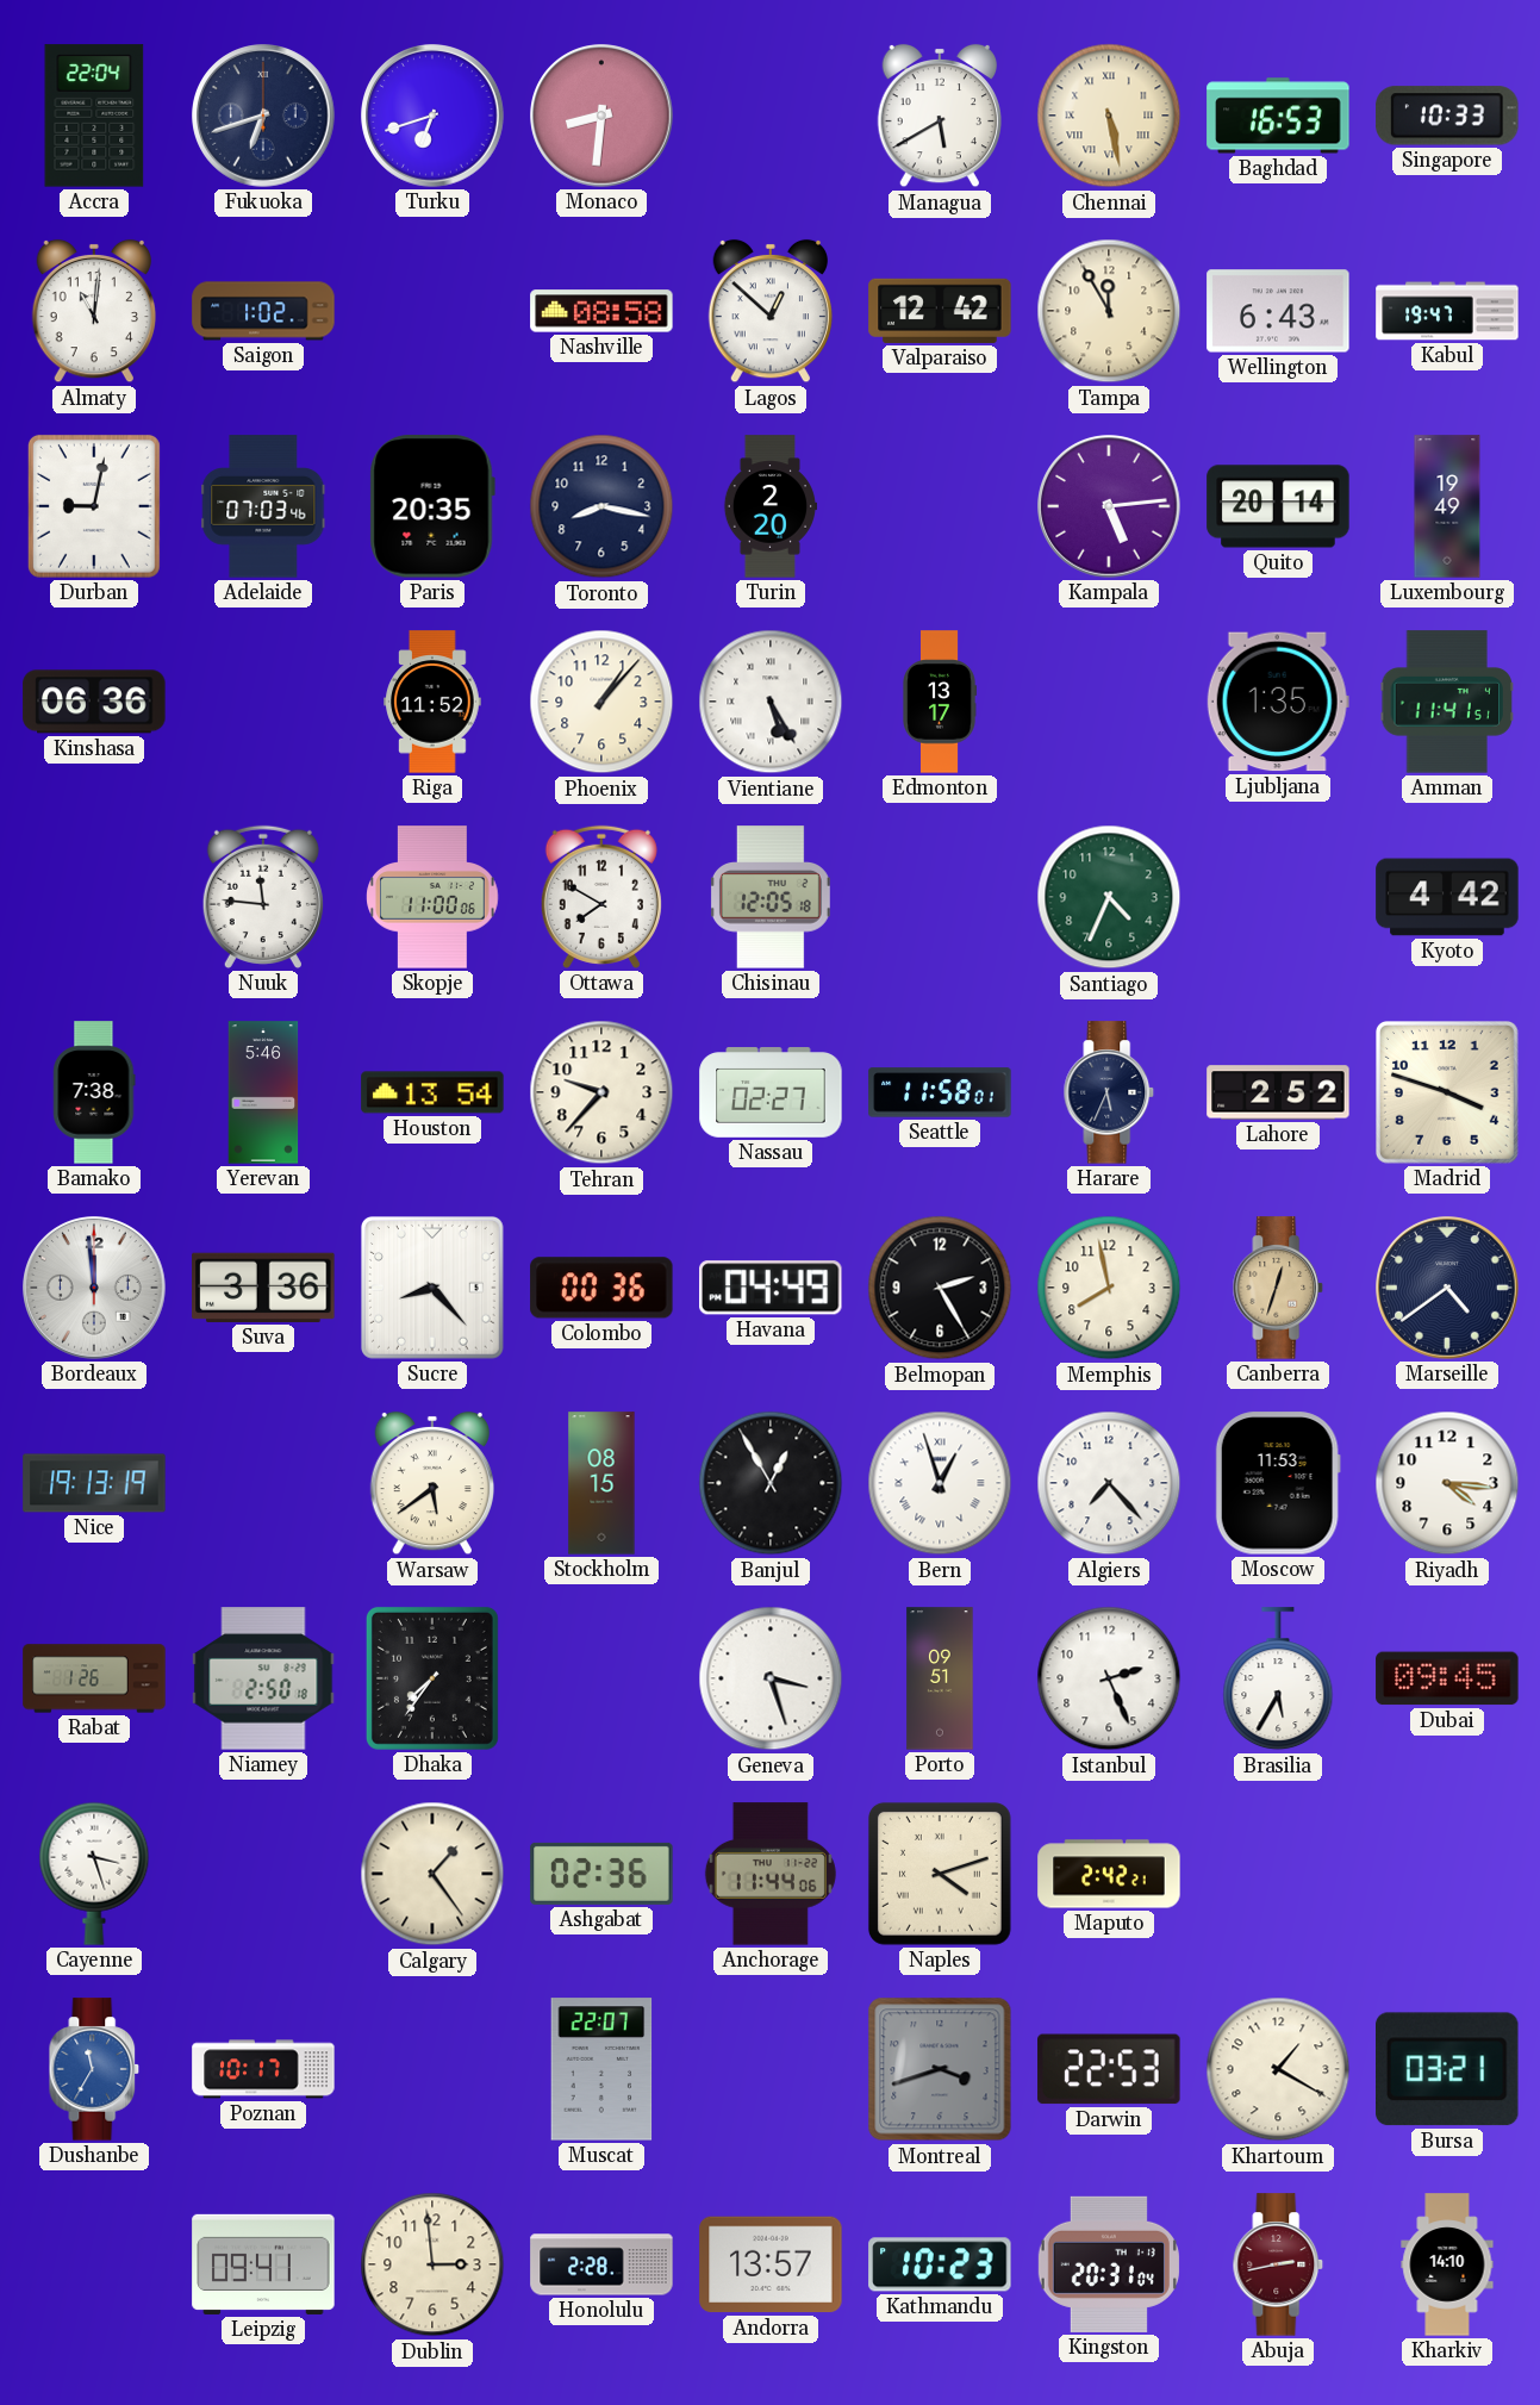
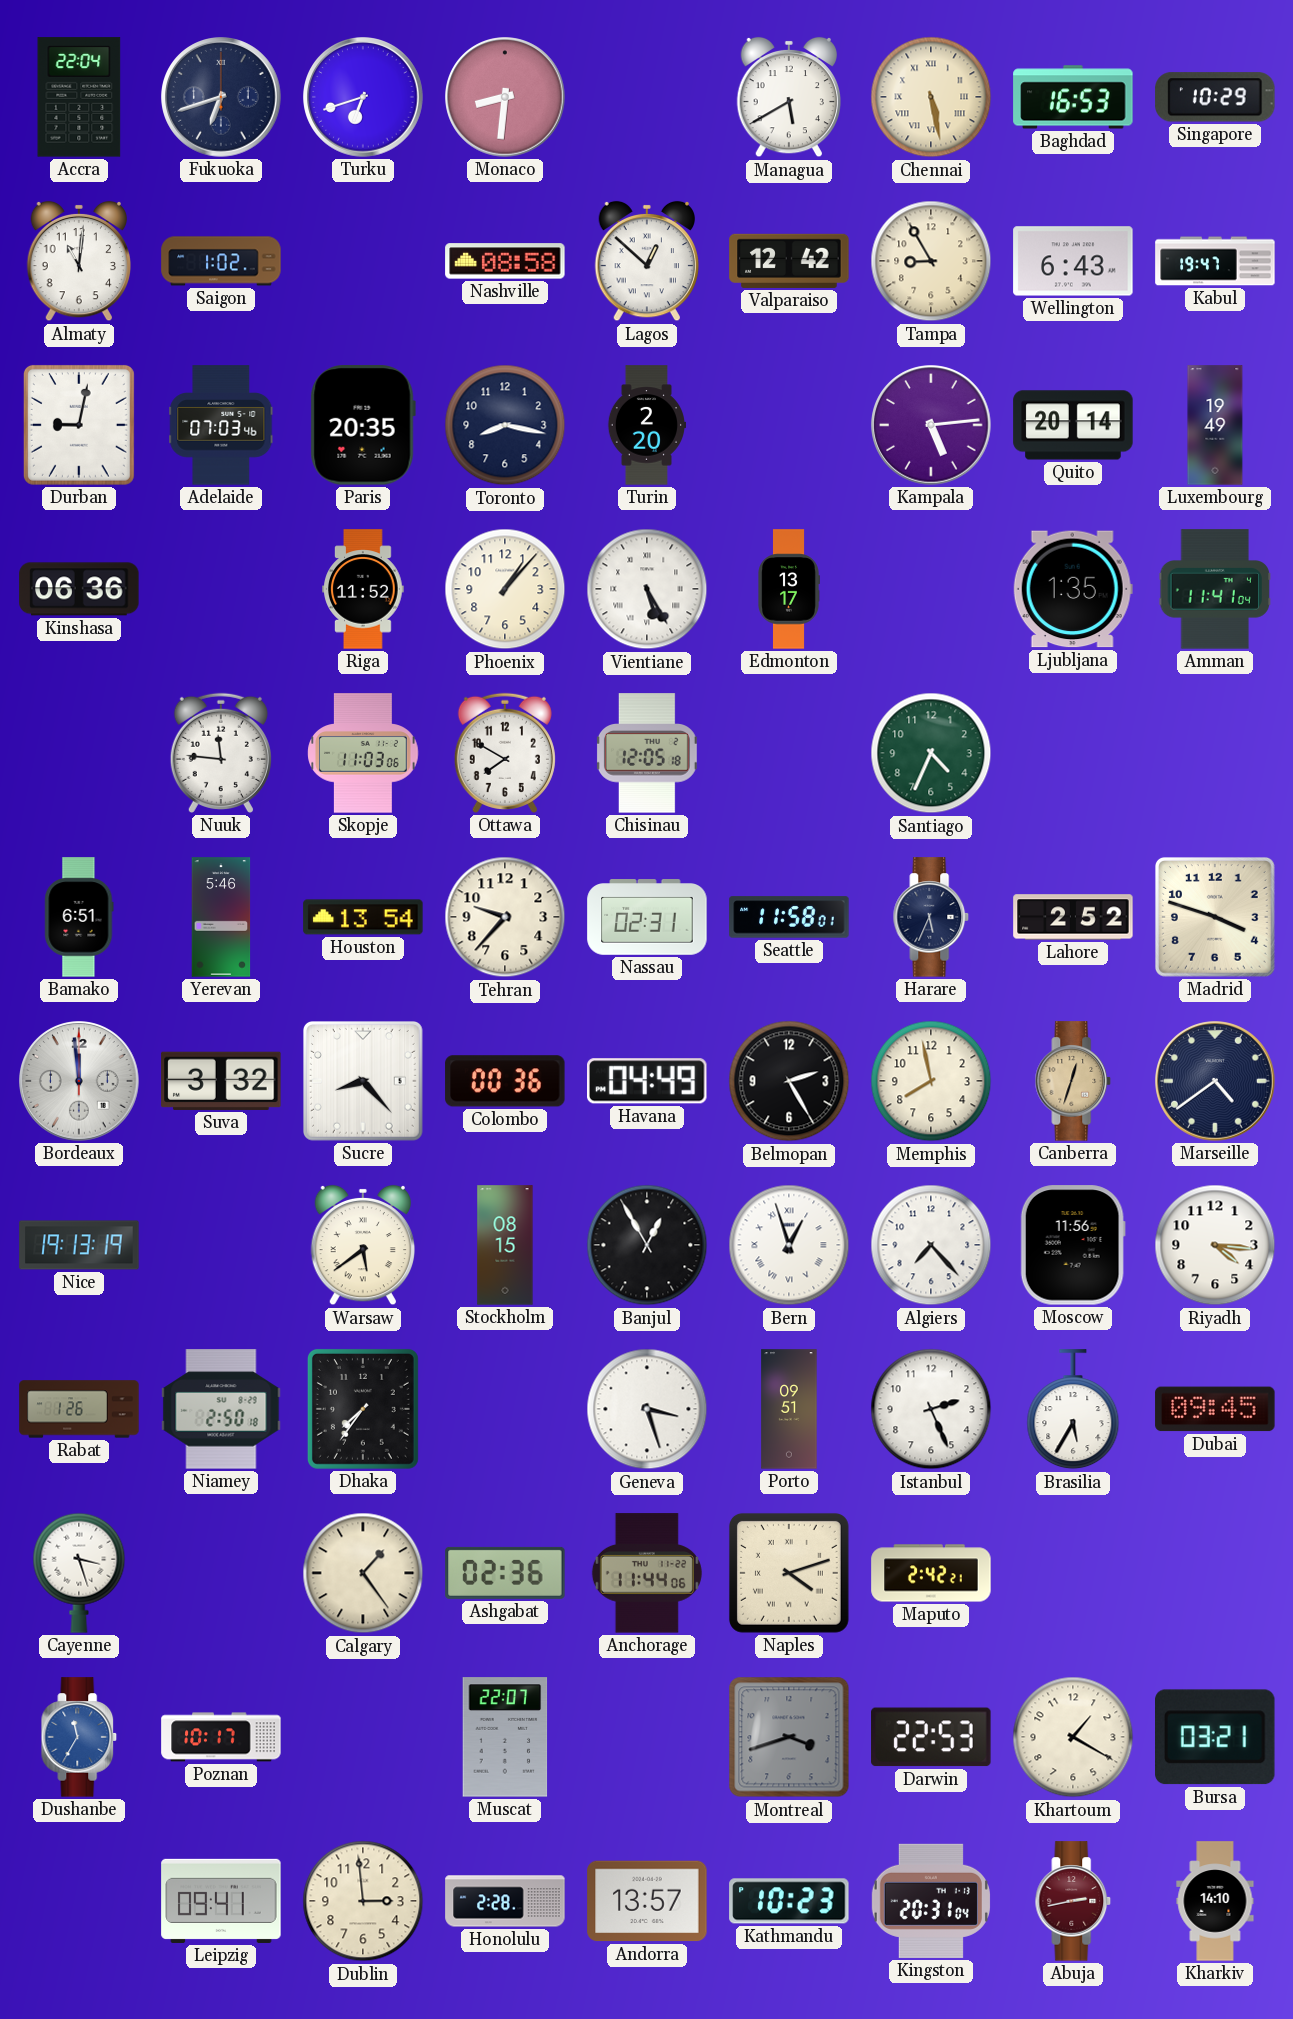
Singapore: 10:33 -> 10:29
Tampa: 11:55 -> 8:55
Amman: 11:41:51 -> 11:41:04
Skopje: 11:00 -> 11:03
Kyoto: 4:42 -> none
Bamako: 7:38 -> 6:51
Nassau: 02:27 -> 02:31
Suva: 3:36 -> 3:32
Moscow: 11:53 -> 11:56
